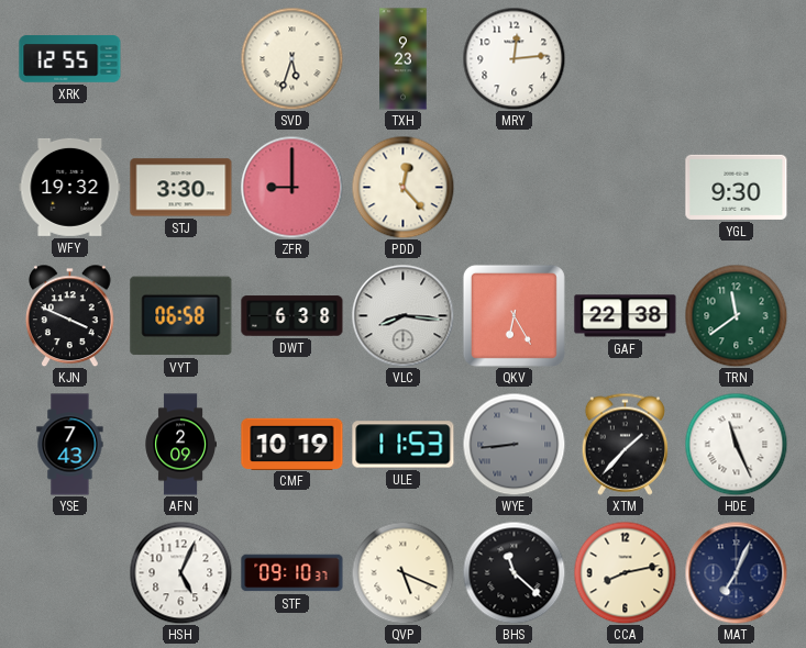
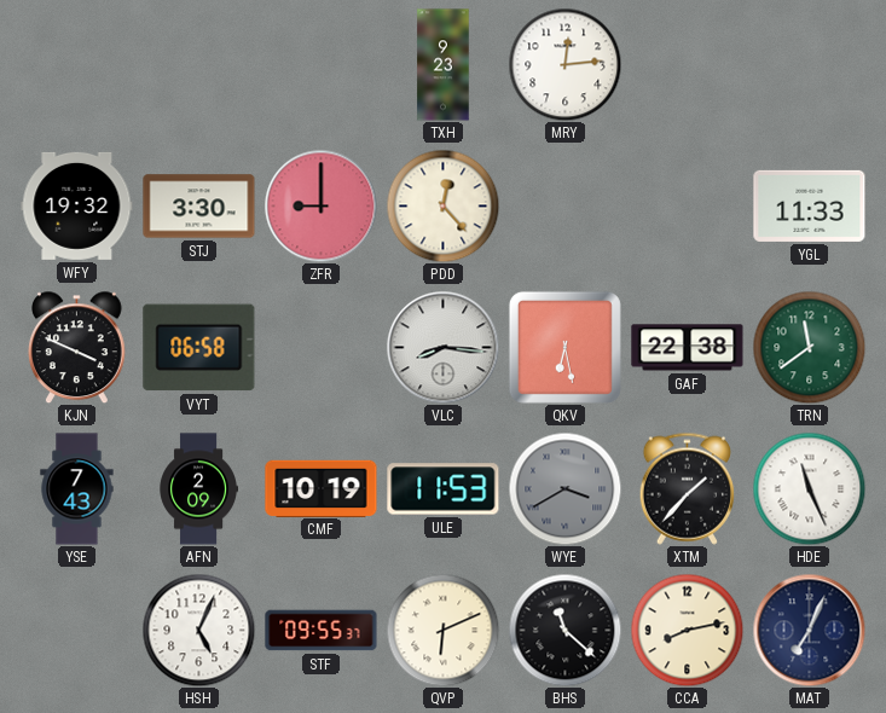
XRK: 12:55 -> none
SVD: 5:33 -> none
YGL: 9:30 -> 11:33
DWT: 6:38 -> none
QKV: 6:25 -> 6:28
WYE: 8:44 -> 3:40
STF: 09:10 -> 09:55
QVP: 5:19 -> 6:11
